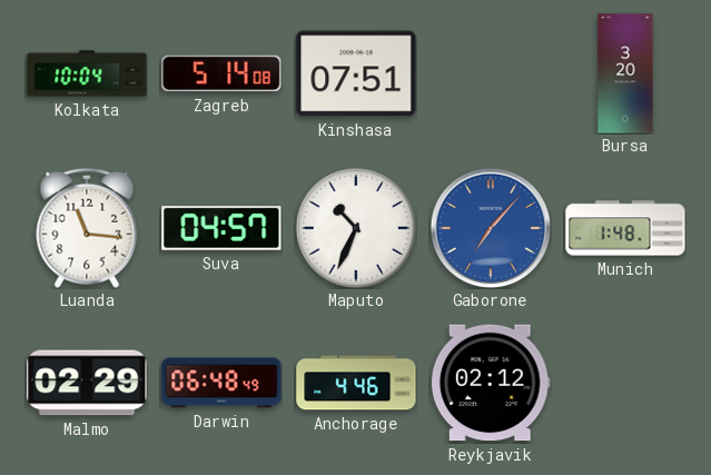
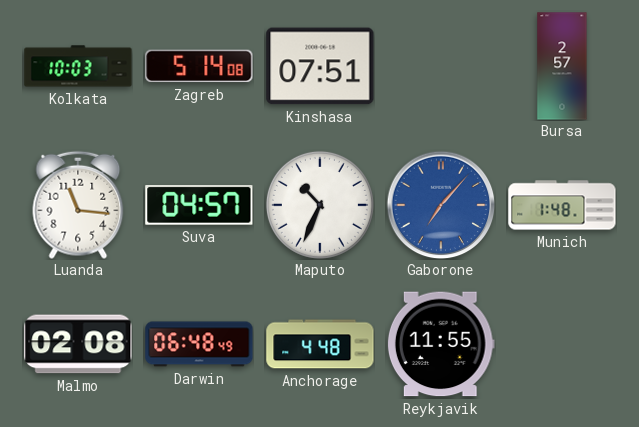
Kolkata: 10:04 -> 10:03
Bursa: 3:20 -> 2:57
Malmo: 02:29 -> 02:08
Anchorage: 4:46 -> 4:48
Reykjavik: 02:12 -> 11:55
